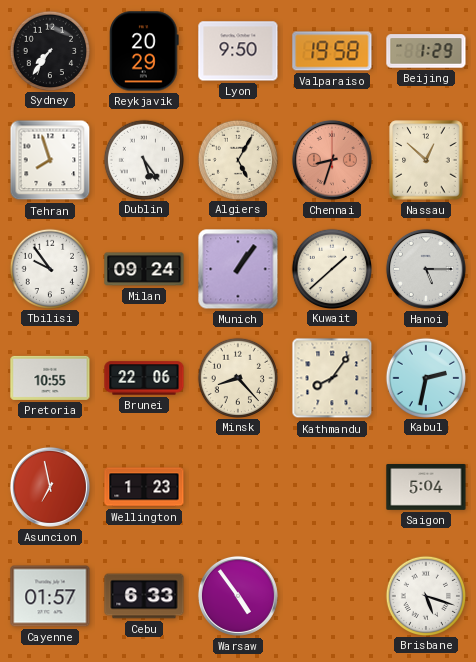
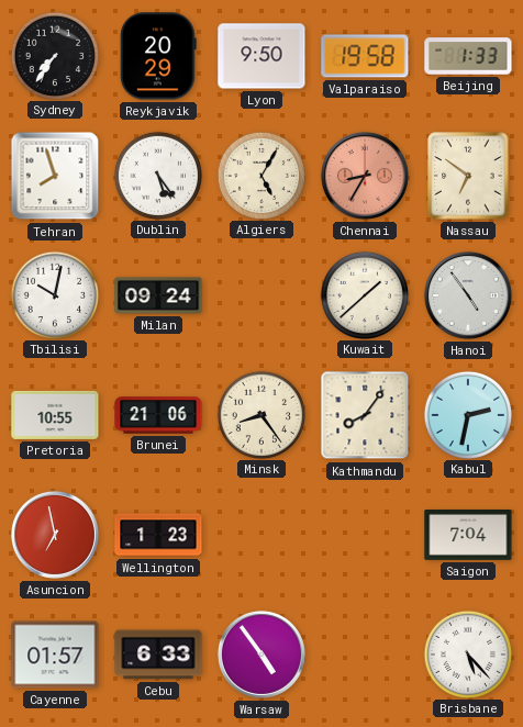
Beijing: 1:29 -> 1:33
Chennai: 8:33 -> 8:35
Nassau: 12:52 -> 6:51
Tbilisi: 9:54 -> 10:02
Munich: 1:06 -> none
Hanoi: 5:15 -> 4:54
Brunei: 22:06 -> 21:06
Minsk: 8:23 -> 8:24
Saigon: 5:04 -> 7:04
Brisbane: 5:18 -> 5:23
